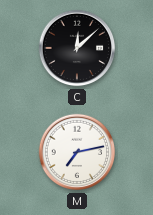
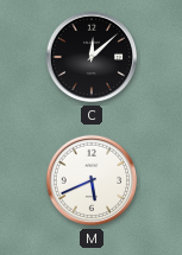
M: 7:13 -> 5:41
